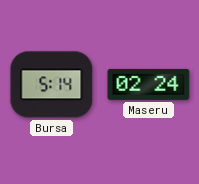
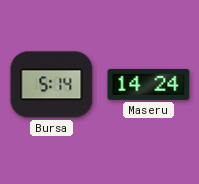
Maseru: 02:24 -> 14:24
